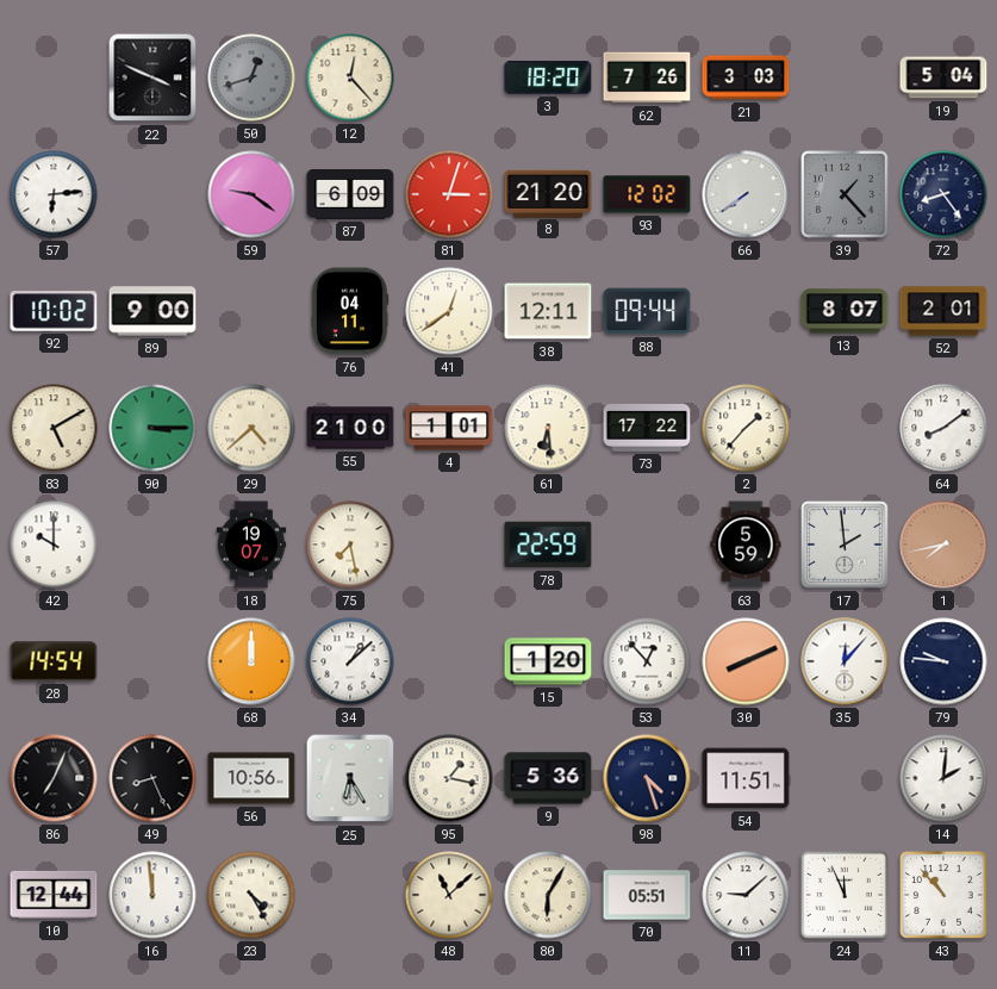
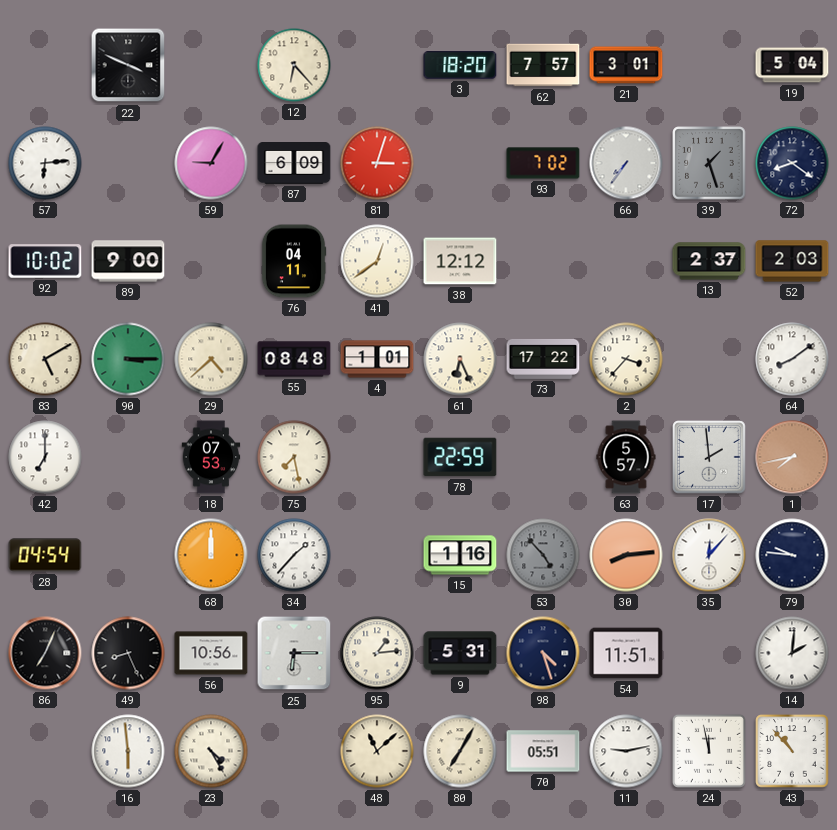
50: 12:42 -> none
12: 12:23 -> 6:23
62: 7:26 -> 7:57
21: 3:03 -> 3:01
59: 9:21 -> 9:05
8: 21:20 -> none
93: 12:02 -> 7:02
66: 7:39 -> 7:36
39: 1:23 -> 1:27
72: 8:24 -> 8:21
38: 12:11 -> 12:12
88: 09:44 -> none
13: 8:07 -> 2:37
52: 2:01 -> 2:03
55: 21:00 -> 08:48
61: 6:29 -> 6:26
2: 1:37 -> 3:37
42: 10:00 -> 7:00
18: 19:07 -> 07:53
63: 5:59 -> 5:57
28: 14:54 -> 04:54
34: 1:08 -> 1:37
15: 1:20 -> 1:16
53: 12:53 -> 4:53
53 dial: white -> grey
30: 8:11 -> 8:14
25: 6:25 -> 6:15
95: 1:17 -> 1:14
9: 5:36 -> 5:31
10: 12:44 -> none
16: 11:59 -> 5:59
80: 6:05 -> 7:05
11: 9:08 -> 9:13
24: 11:56 -> 11:58
